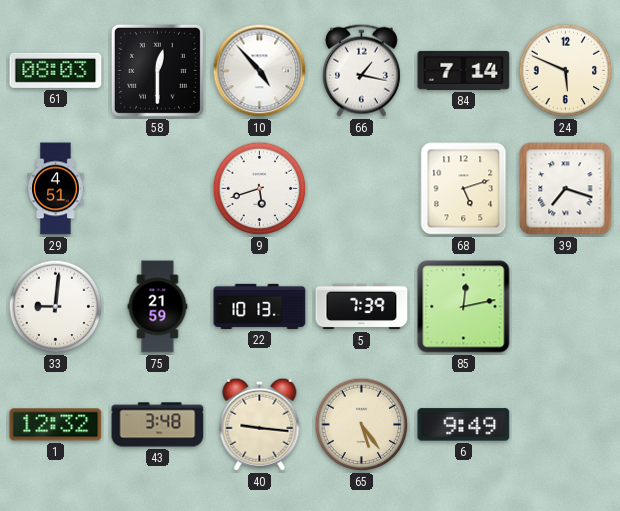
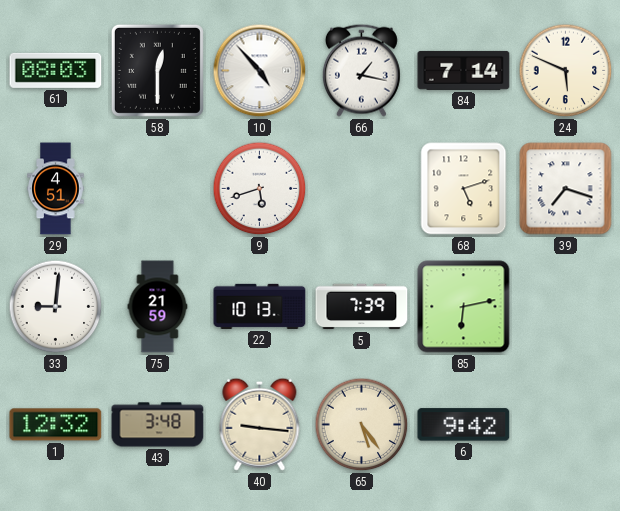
85: 12:13 -> 6:13
6: 9:49 -> 9:42
